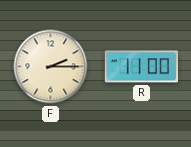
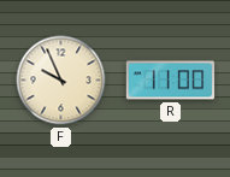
F: 2:15 -> 9:56
